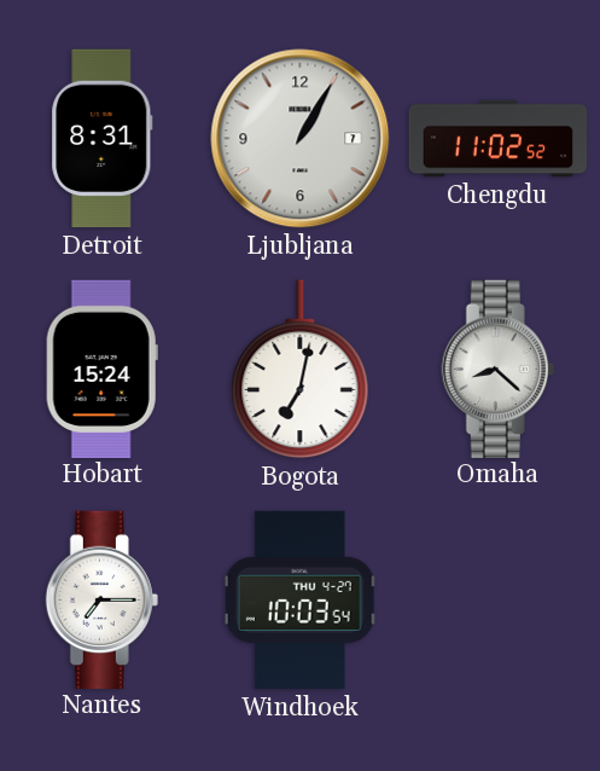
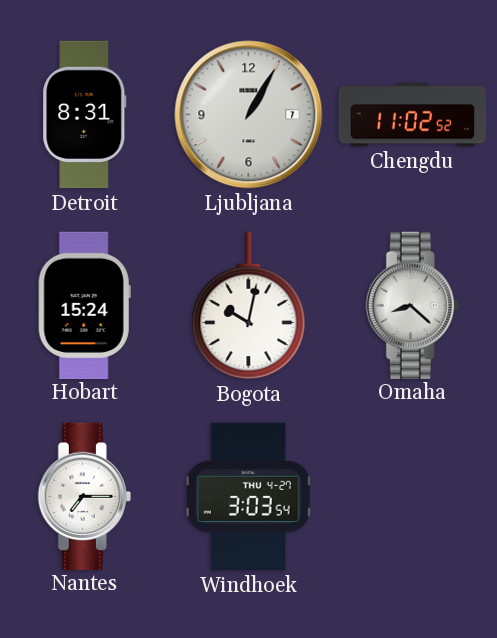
Bogota: 7:02 -> 10:02
Windhoek: 10:03 -> 3:03
